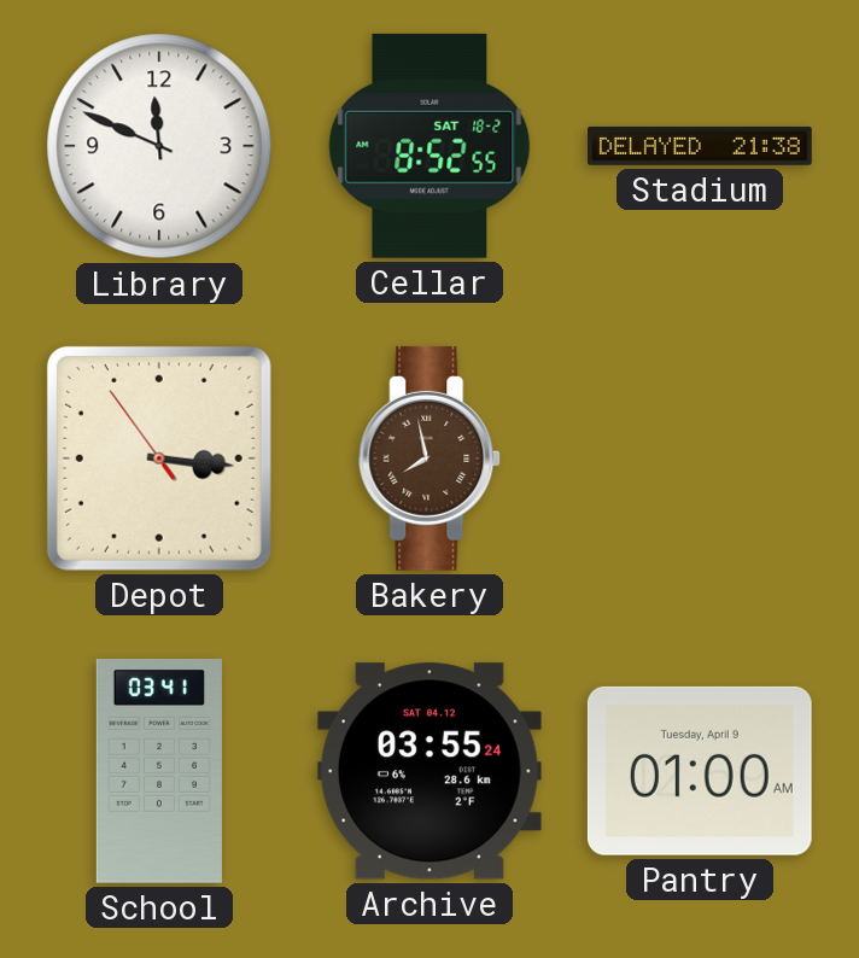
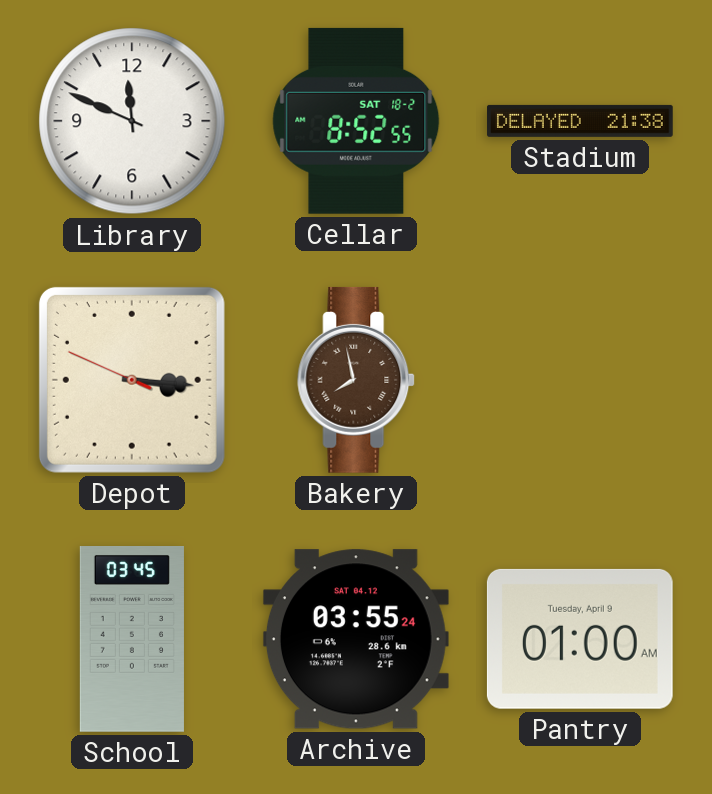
Depot: 3:15:54 -> 3:15:49
School: 03:41 -> 03:45
